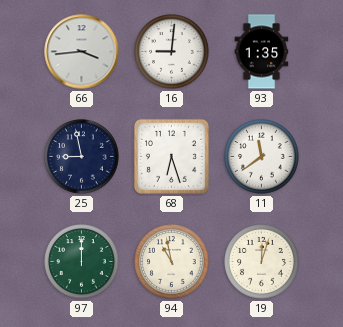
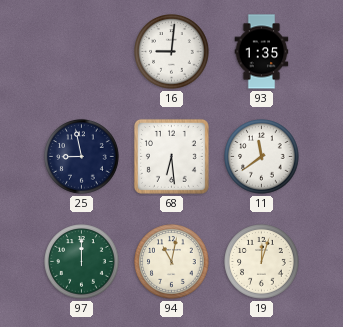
66: 3:44 -> none
68: 6:27 -> 6:29
94: 10:58 -> 11:02
